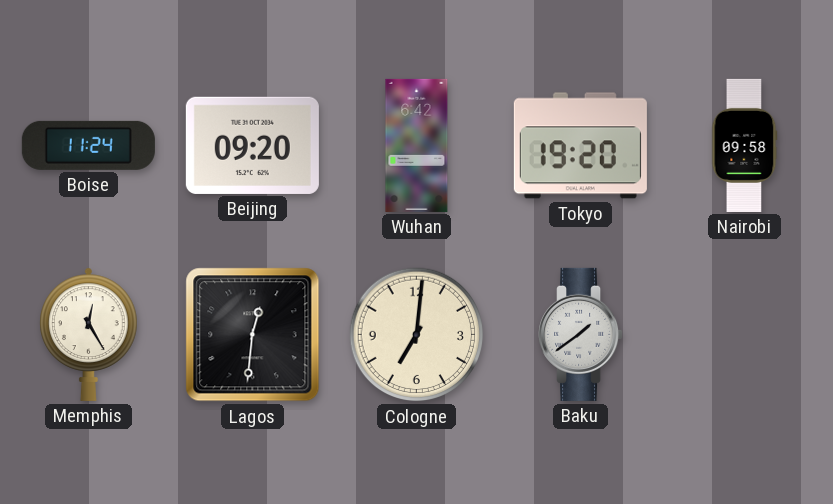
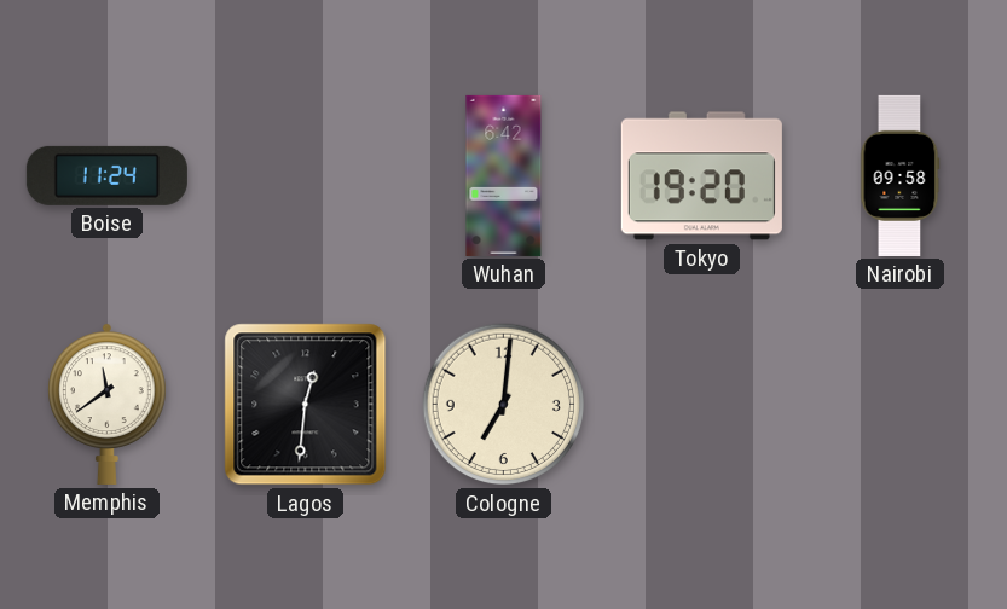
Beijing: 09:20 -> none
Memphis: 12:25 -> 11:39
Baku: 1:39 -> none
